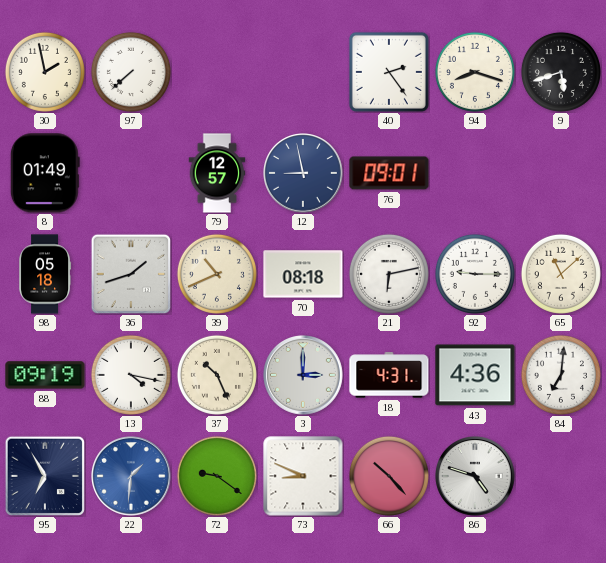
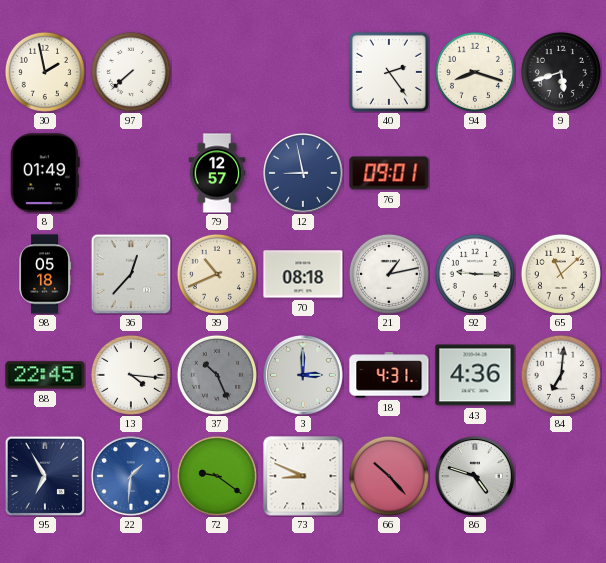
36: 1:42 -> 12:37
21: 6:13 -> 1:13
88: 09:19 -> 22:45
13: 4:17 -> 4:16
37 dial: cream -> grey
